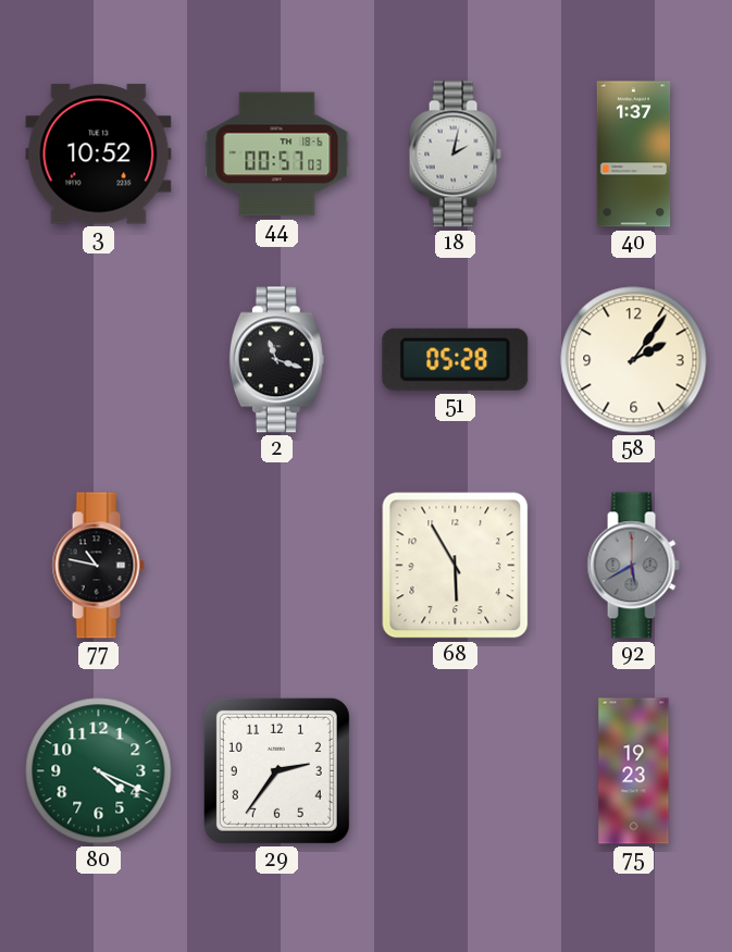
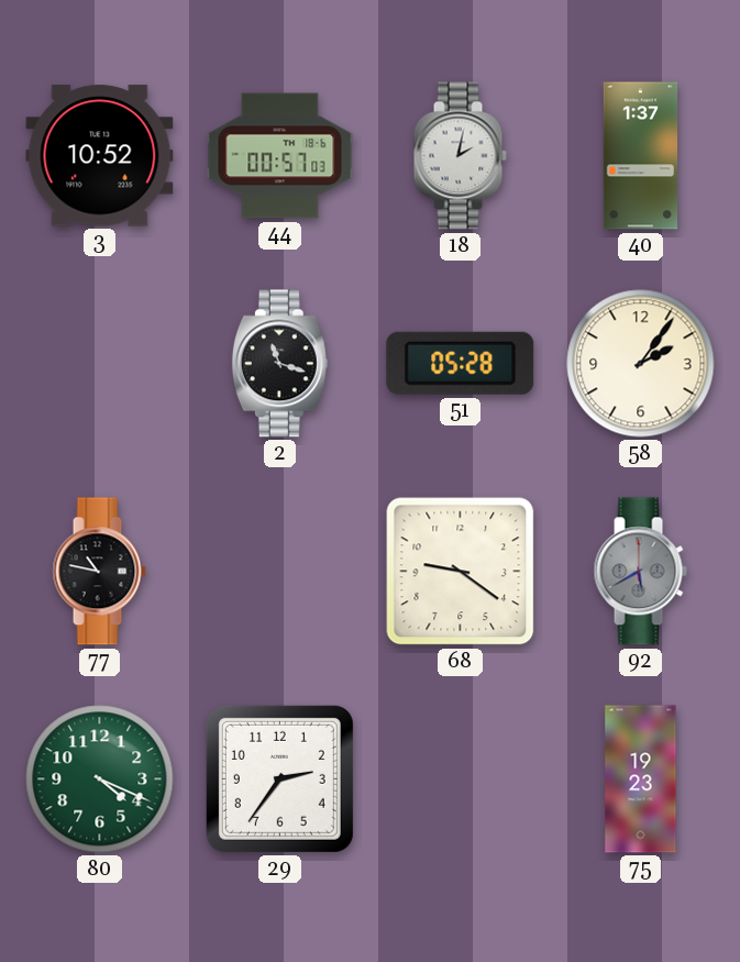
68: 5:55 -> 9:21
